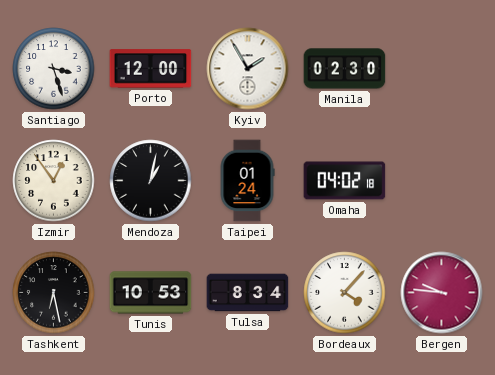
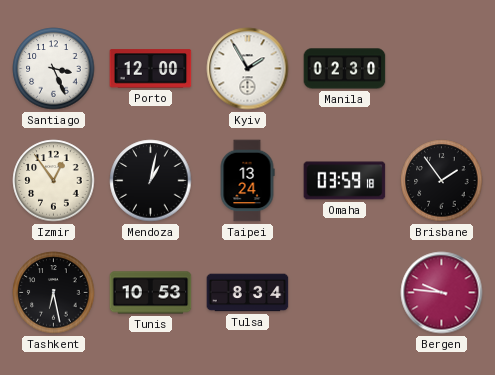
Santiago: 3:27 -> 3:26
Taipei: 01:24 -> 13:24
Omaha: 04:02 -> 03:59
Brisbane: none -> 1:54
Bordeaux: 4:07 -> none
